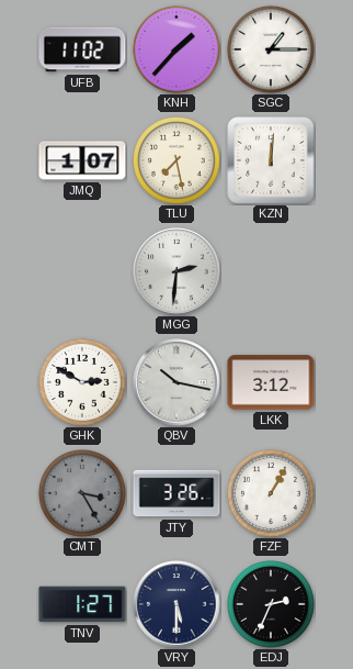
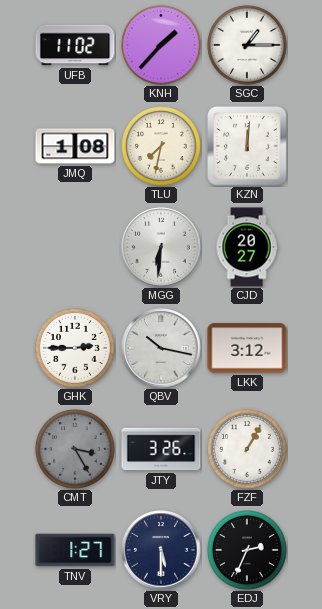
JMQ: 1:07 -> 1:08
TLU: 7:28 -> 7:32
MGG: 2:31 -> 6:31
CJD: none -> 20:27
GHK: 2:50 -> 2:45
